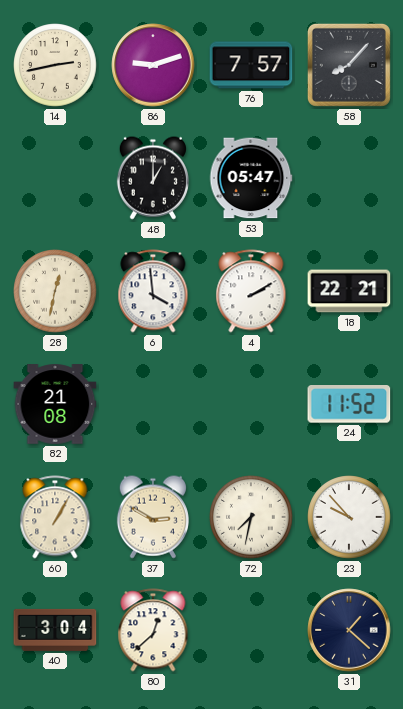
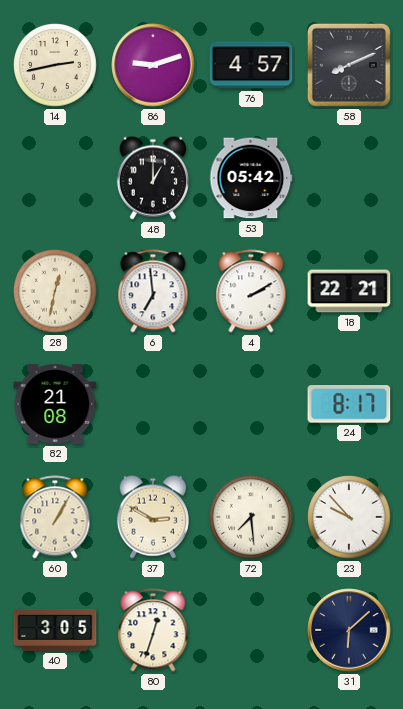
76: 7:57 -> 4:57
58: 8:07 -> 8:11
53: 05:47 -> 05:42
6: 3:59 -> 6:59
24: 11:52 -> 8:17
72: 7:32 -> 7:29
40: 3:04 -> 3:05
80: 12:38 -> 12:33
31: 1:22 -> 6:08
